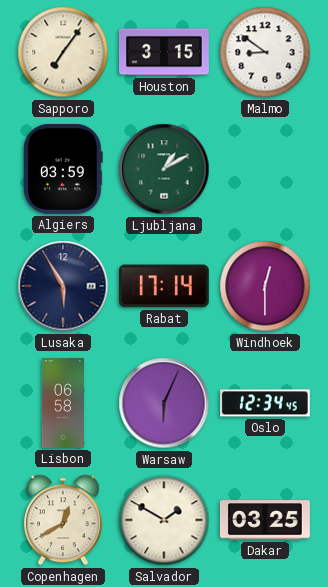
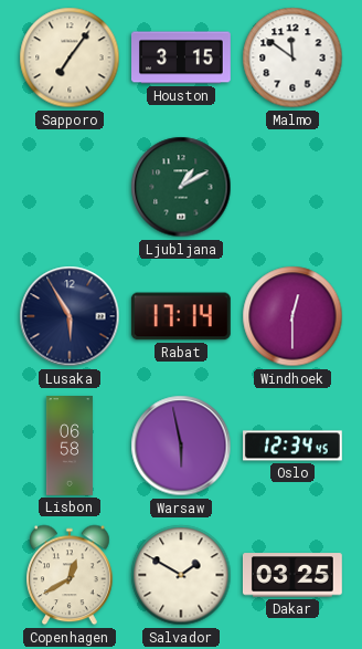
Malmo: 8:51 -> 11:51
Algiers: 03:59 -> none
Warsaw: 6:04 -> 5:58
